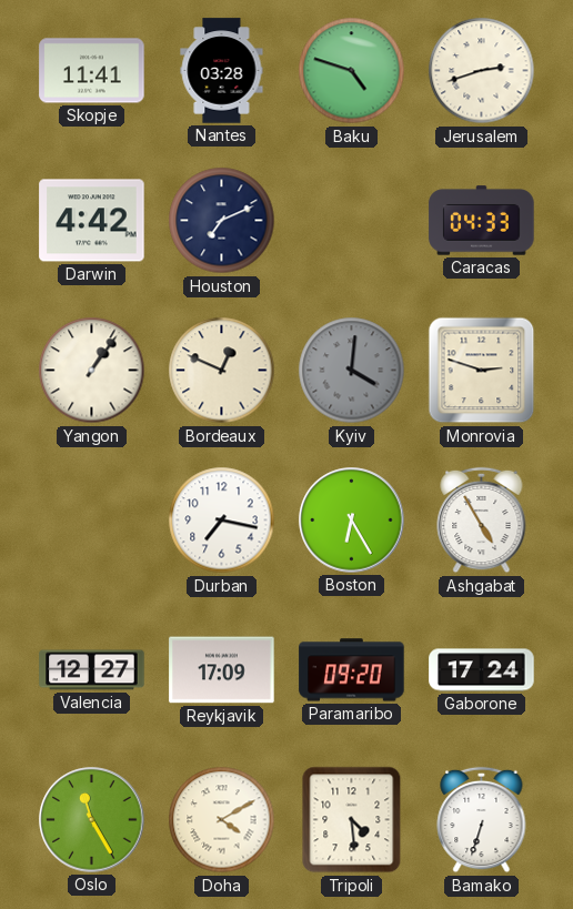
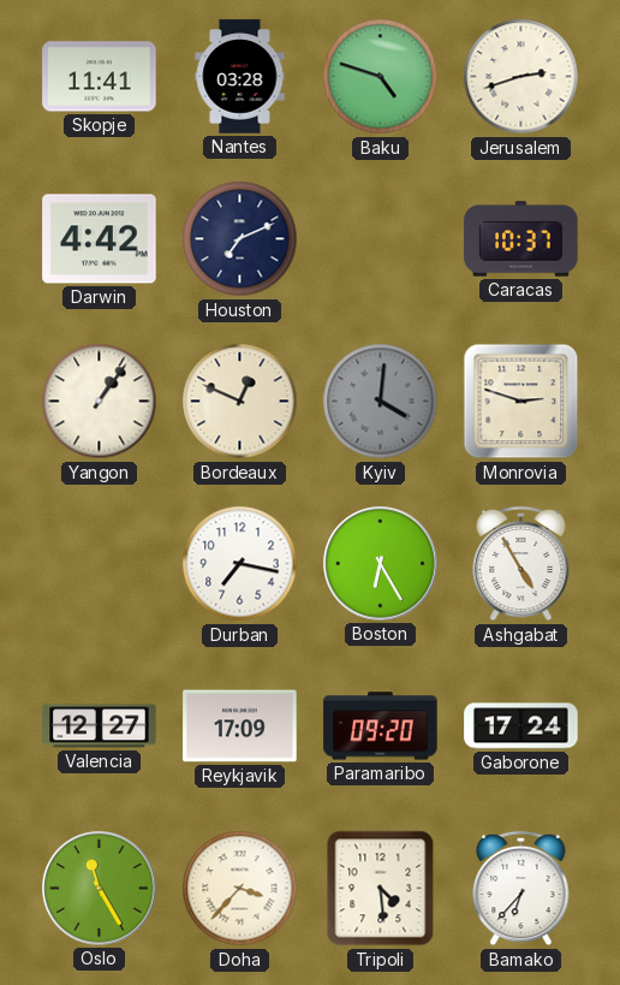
Caracas: 04:33 -> 10:37
Doha: 4:10 -> 3:37
Bamako: 6:33 -> 6:37
